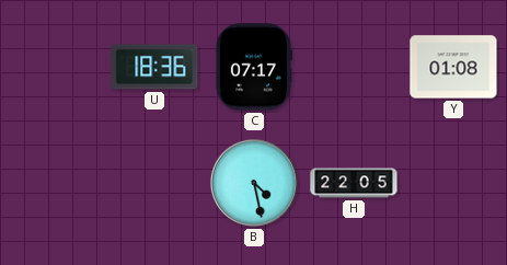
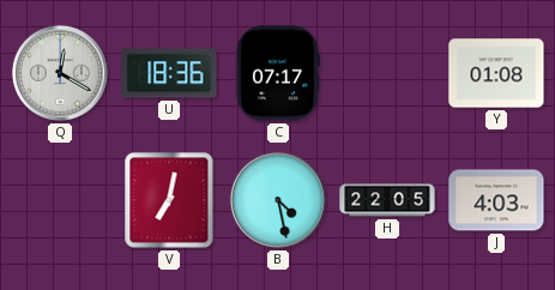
Q: none -> 12:20
V: none -> 7:02
J: none -> 4:03
